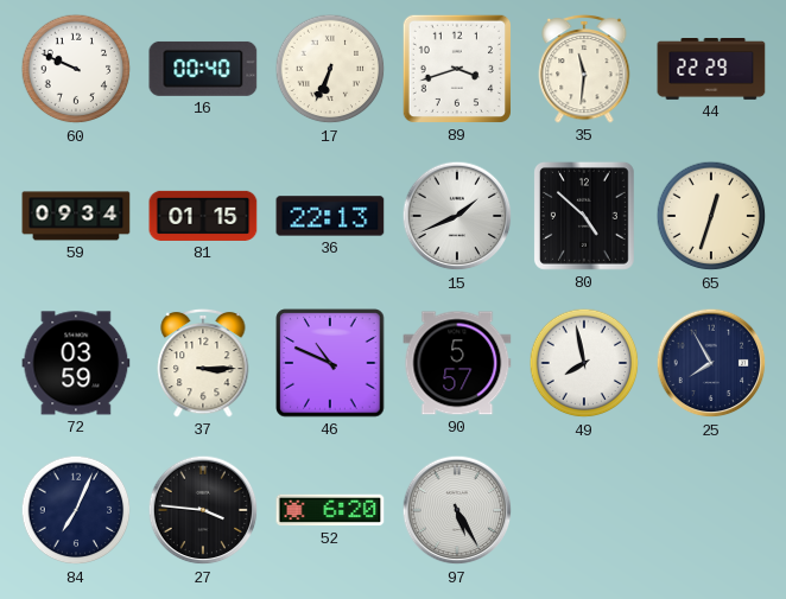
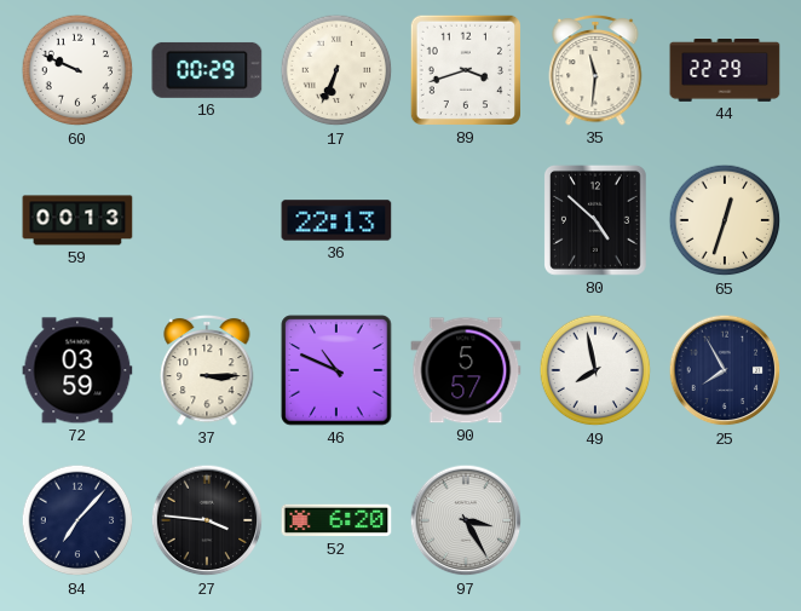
16: 00:40 -> 00:29
59: 09:34 -> 00:13
81: 01:15 -> none
15: 1:41 -> none
84: 7:04 -> 7:07
97: 5:25 -> 3:25
